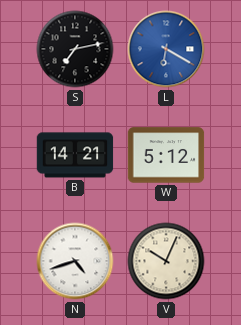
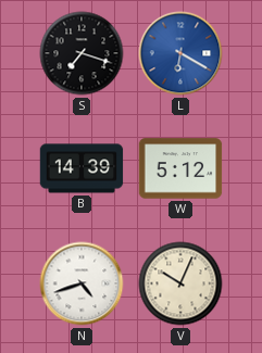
S: 7:13 -> 7:18
B: 14:21 -> 14:39
